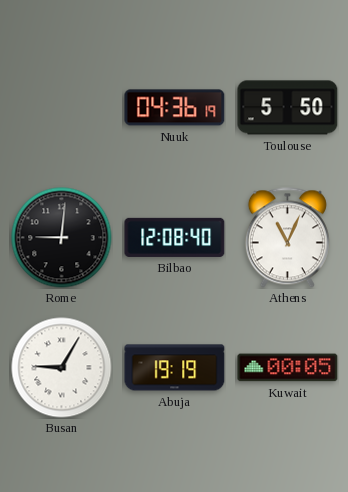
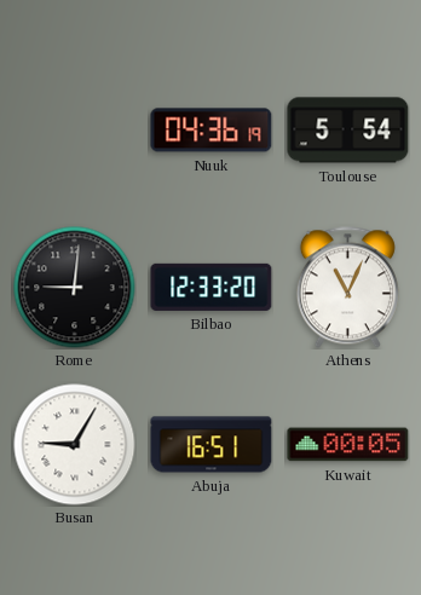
Toulouse: 5:50 -> 5:54
Bilbao: 12:08 -> 12:33
Abuja: 19:19 -> 16:51
